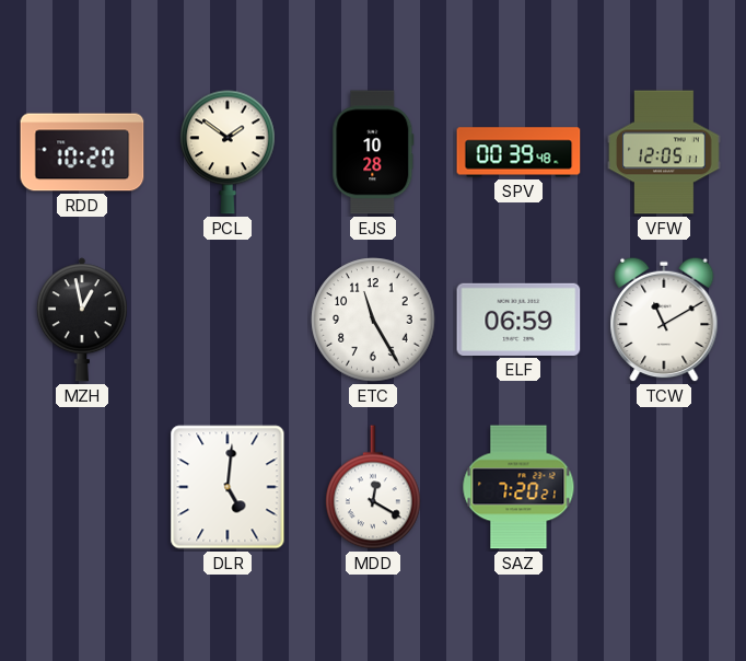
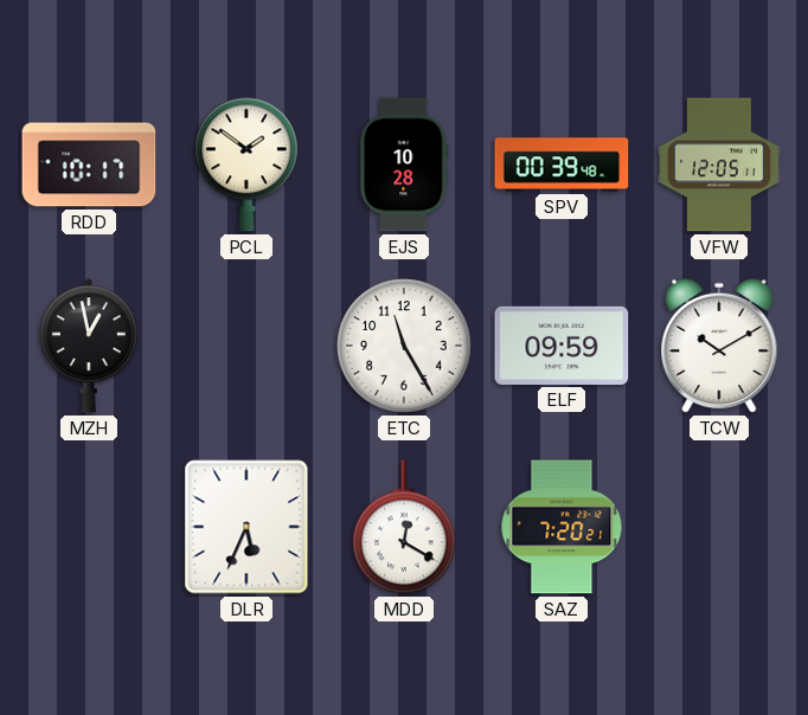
RDD: 10:20 -> 10:17
ELF: 06:59 -> 09:59
TCW: 11:10 -> 10:10
DLR: 5:01 -> 5:34
